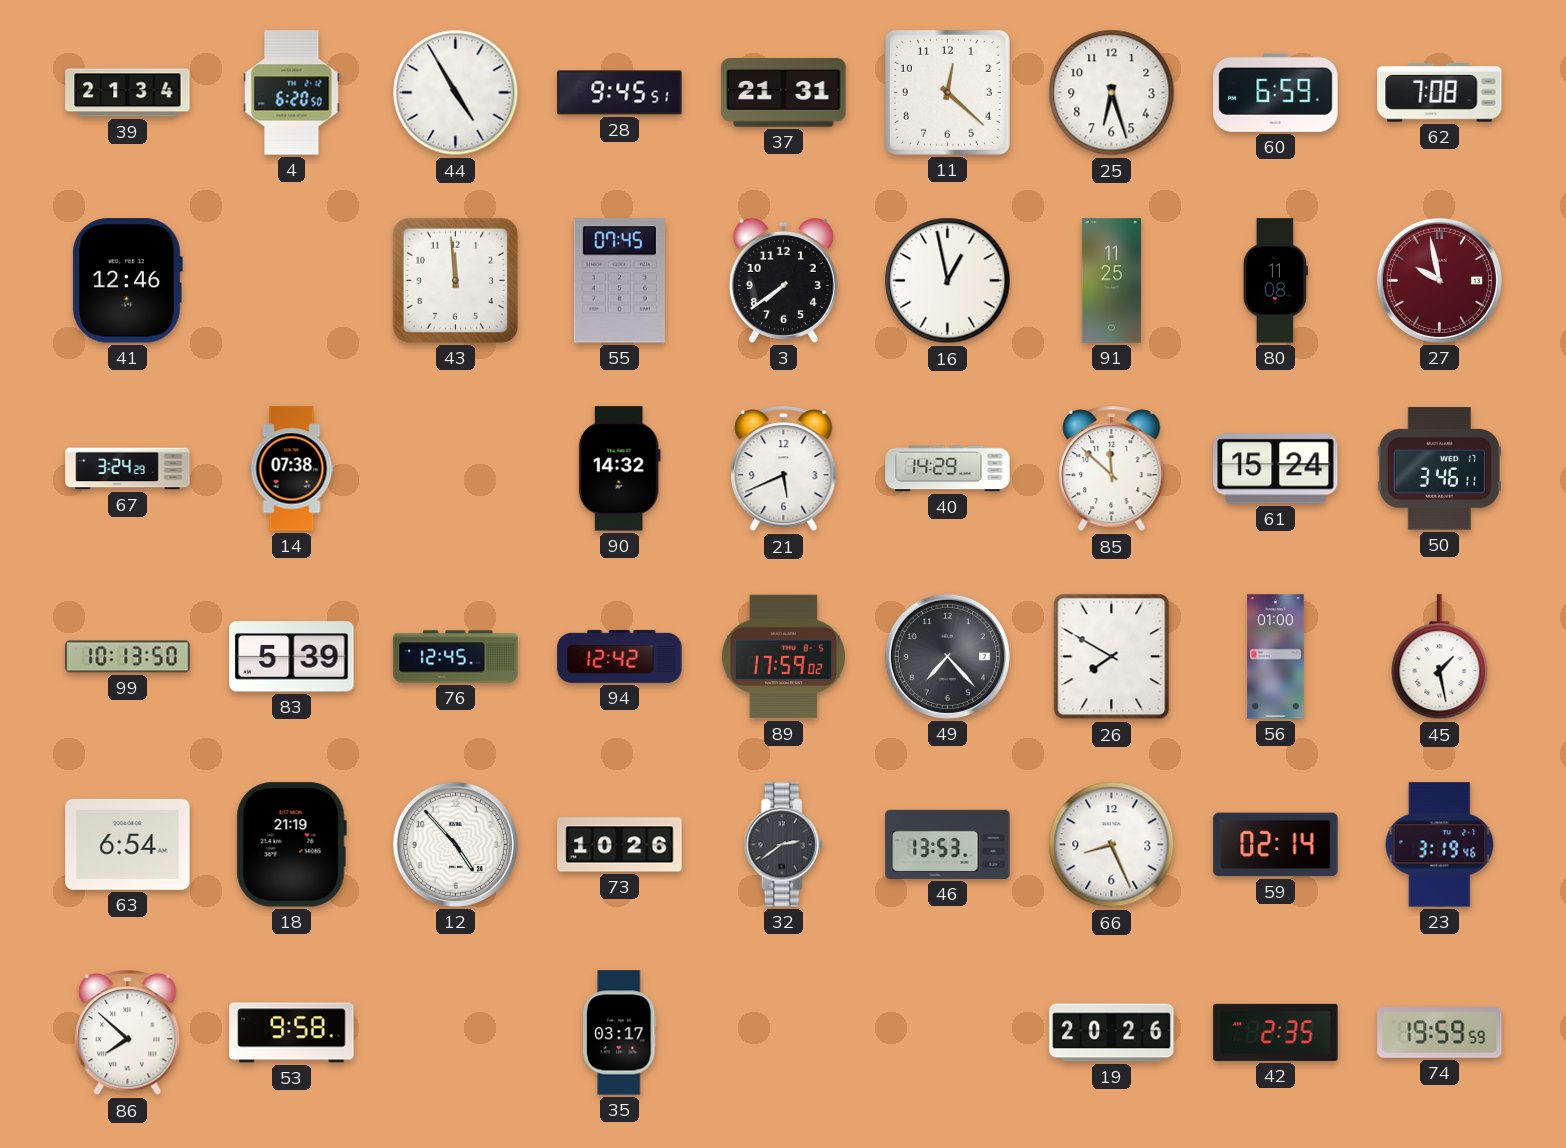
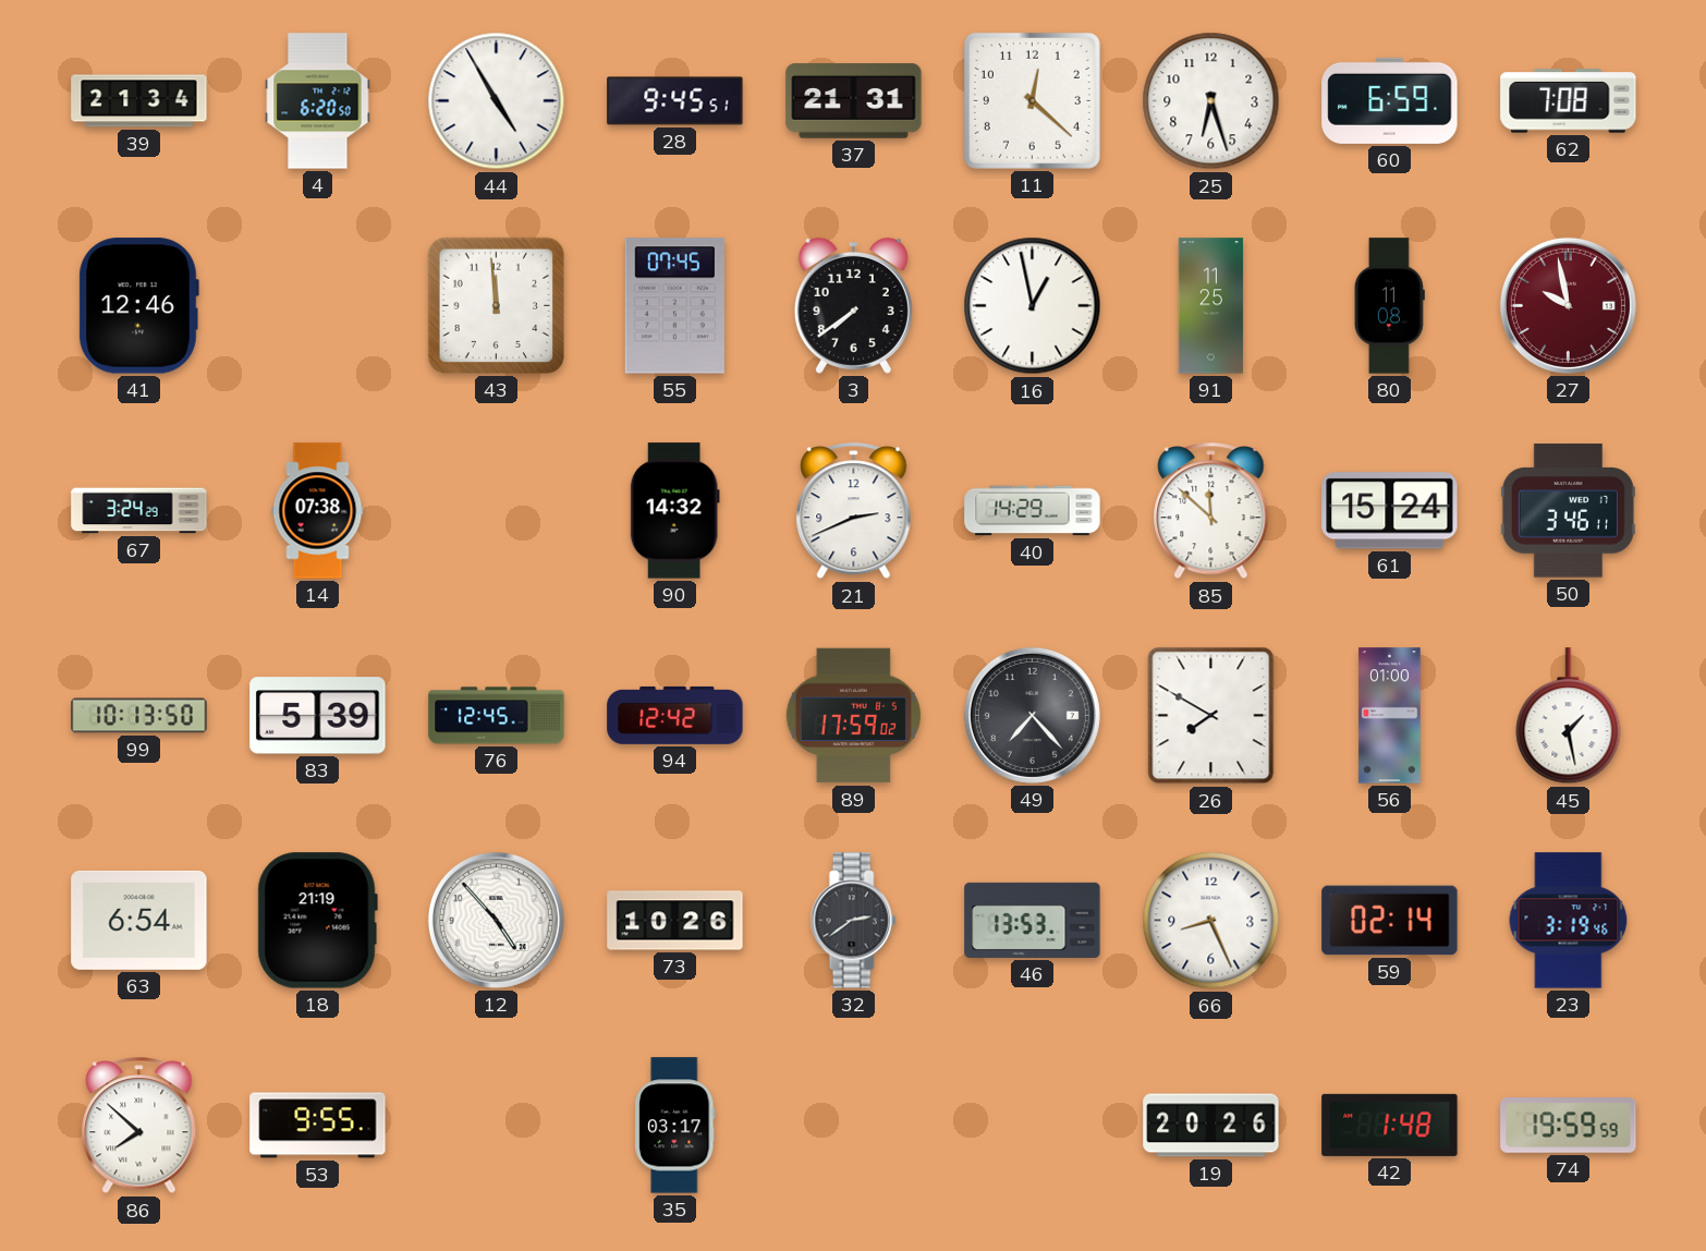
21: 5:41 -> 2:41
53: 9:58 -> 9:55
42: 2:35 -> 1:48
